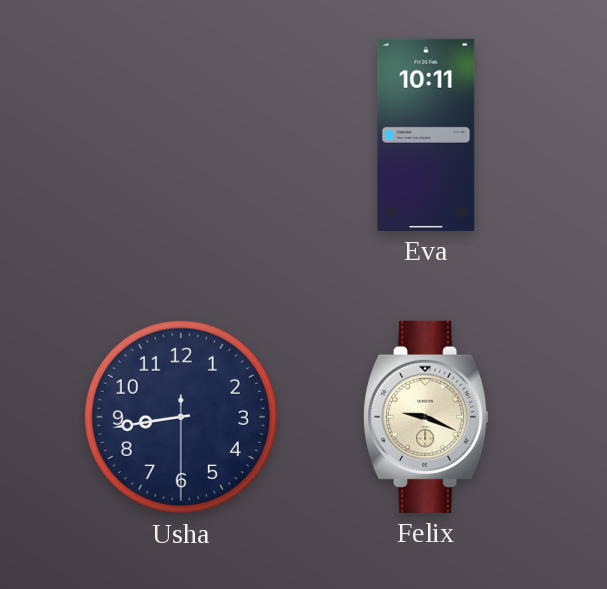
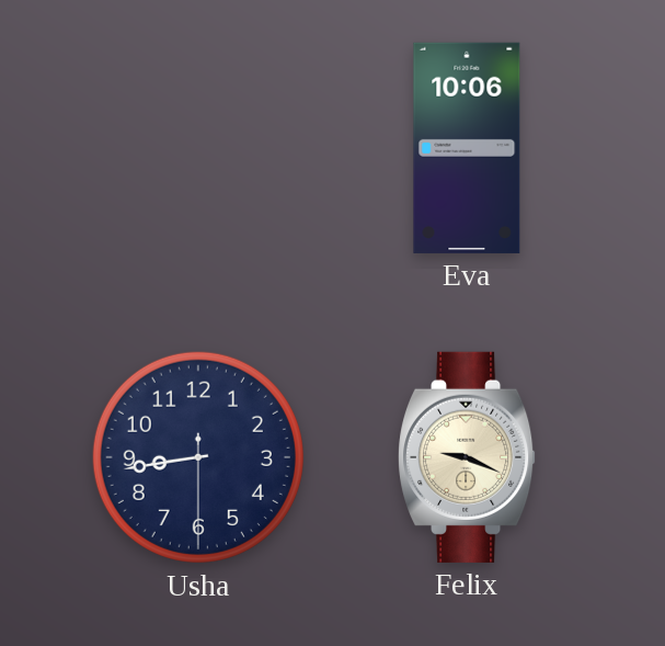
Eva: 10:11 -> 10:06
